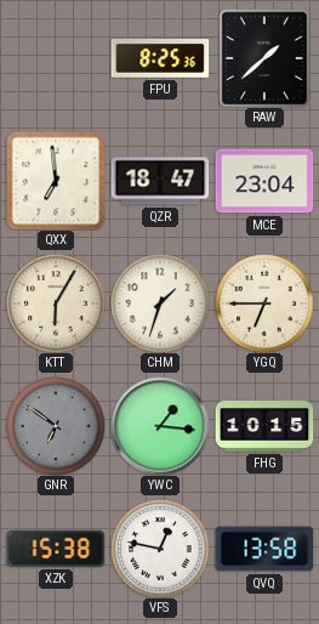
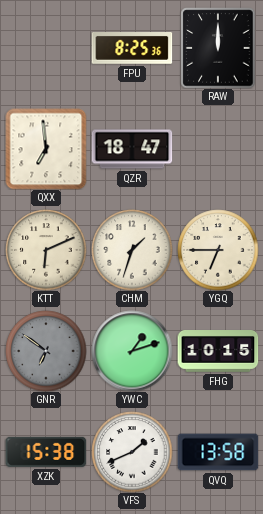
RAW: 1:38 -> 12:00
MCE: 23:04 -> none
KTT: 6:05 -> 6:11
YWC: 1:16 -> 1:12
VFS: 12:47 -> 1:41
